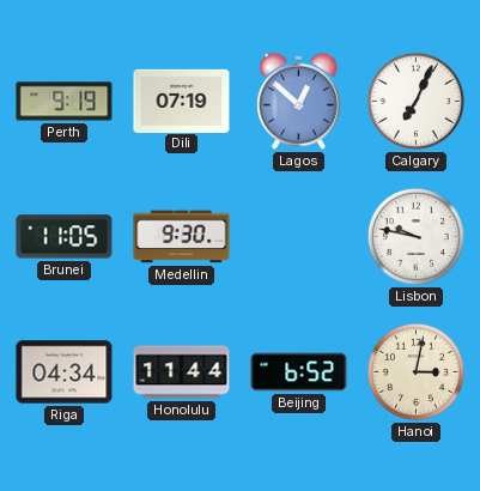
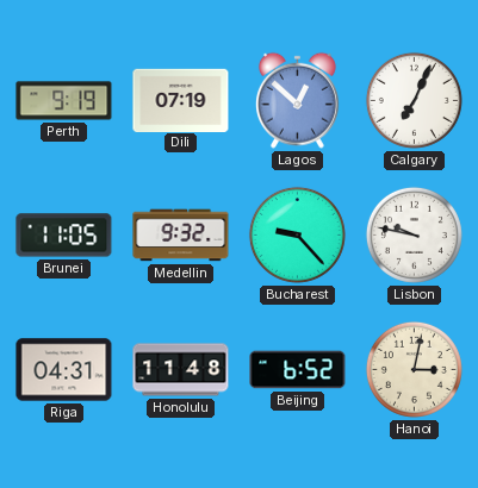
Medellin: 9:30 -> 9:32
Bucharest: none -> 9:23
Riga: 04:34 -> 04:31
Honolulu: 11:44 -> 11:48
